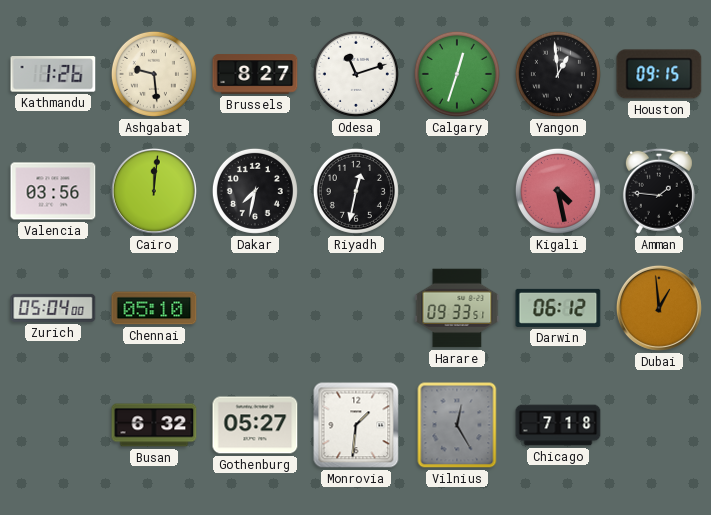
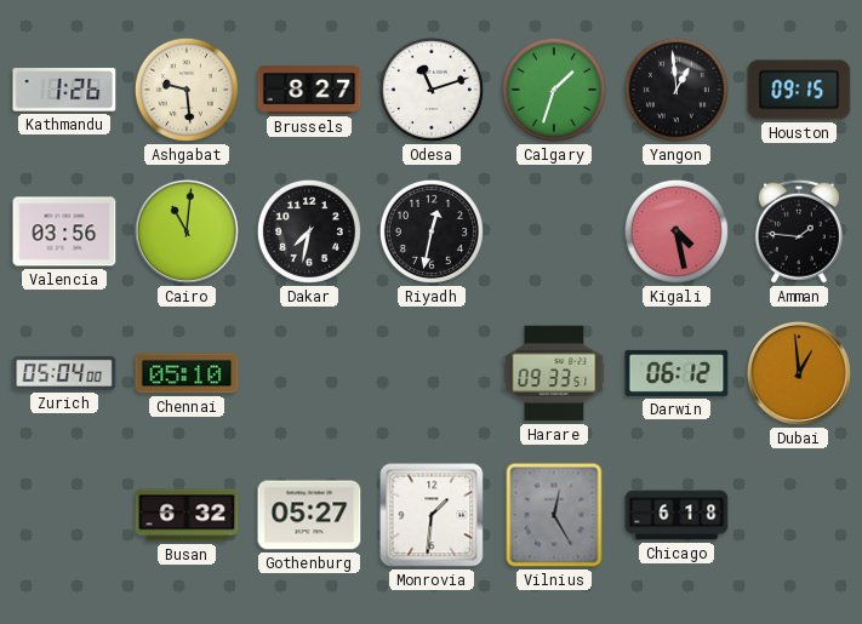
Calgary: 12:33 -> 1:33
Cairo: 12:01 -> 11:01
Chicago: 7:18 -> 6:18
